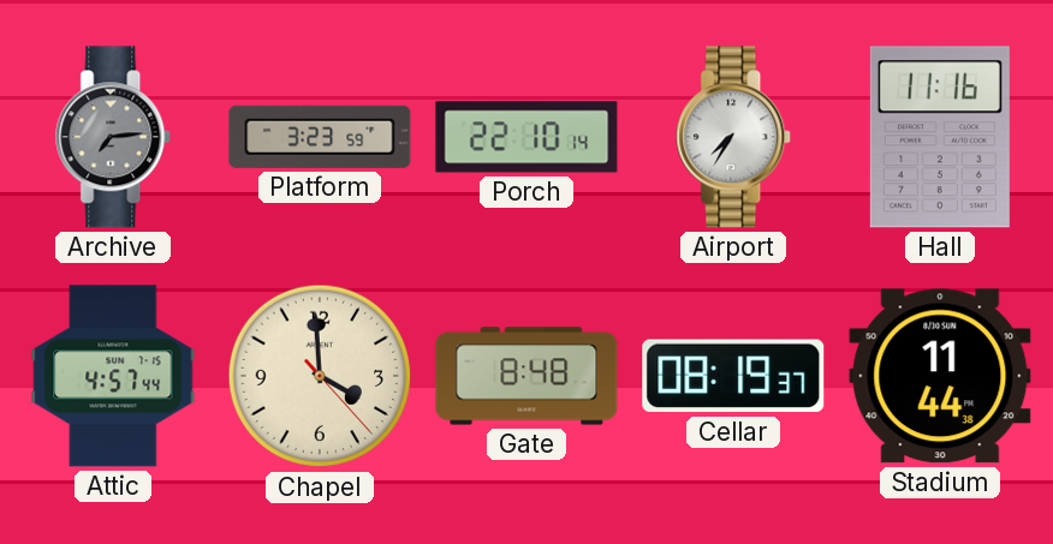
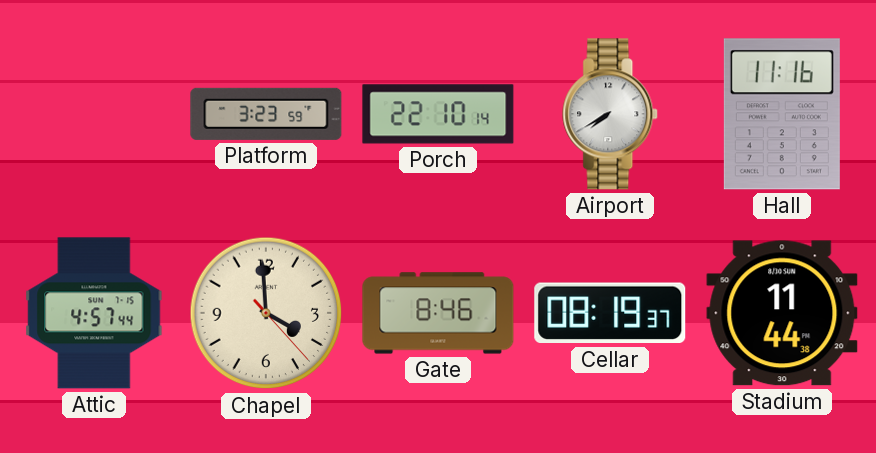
Archive: 7:14 -> none
Airport: 7:35 -> 7:40
Gate: 8:48 -> 8:46
